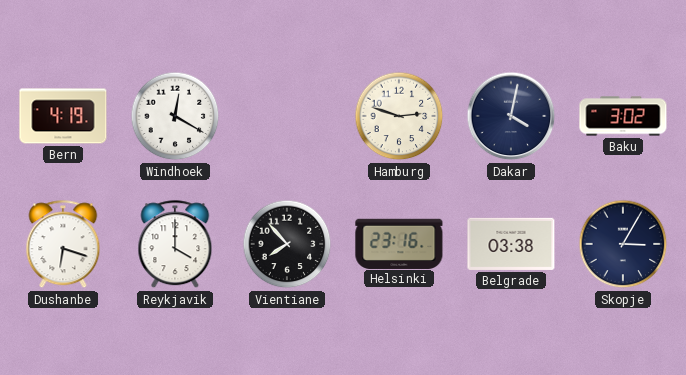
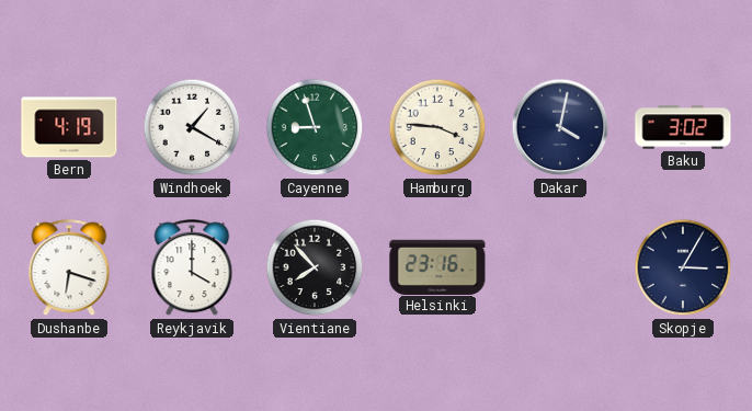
Windhoek: 12:20 -> 1:20
Cayenne: none -> 8:57
Hamburg: 2:48 -> 3:46
Belgrade: 03:38 -> none
